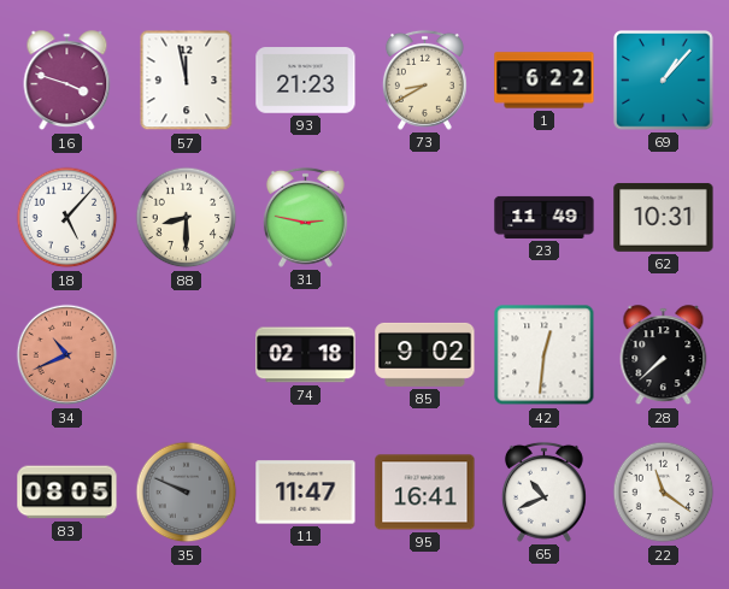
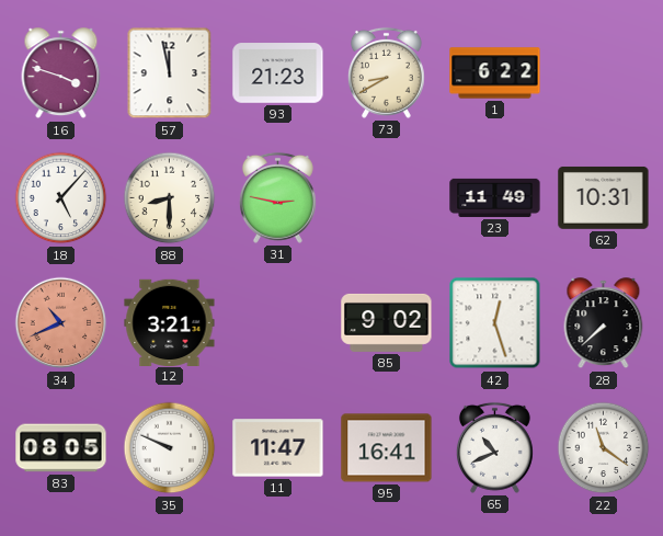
69: 1:07 -> none
12: none -> 3:21
74: 02:18 -> none
42: 12:31 -> 12:27
35 dial: grey -> white
